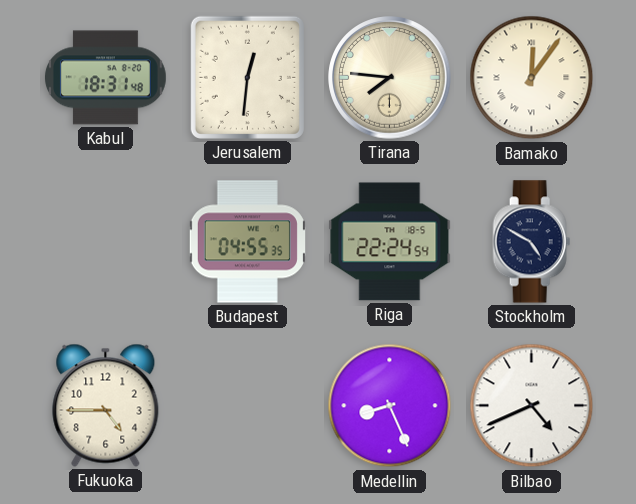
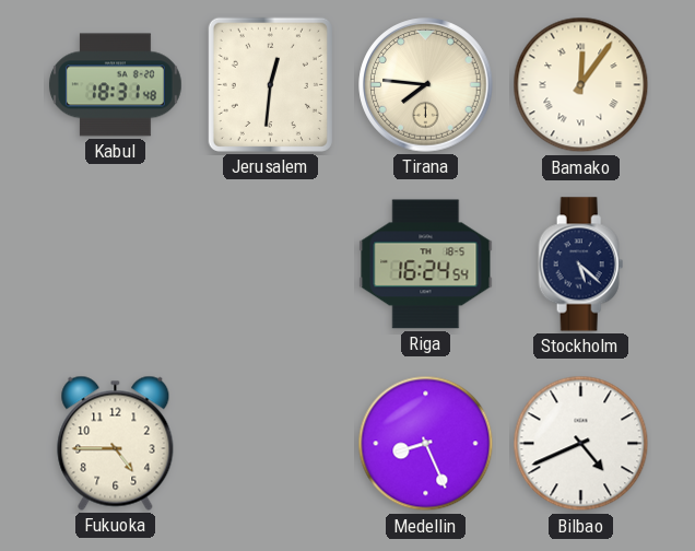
Budapest: 04:55 -> none
Riga: 22:24 -> 16:24
Stockholm: 4:50 -> 5:22
